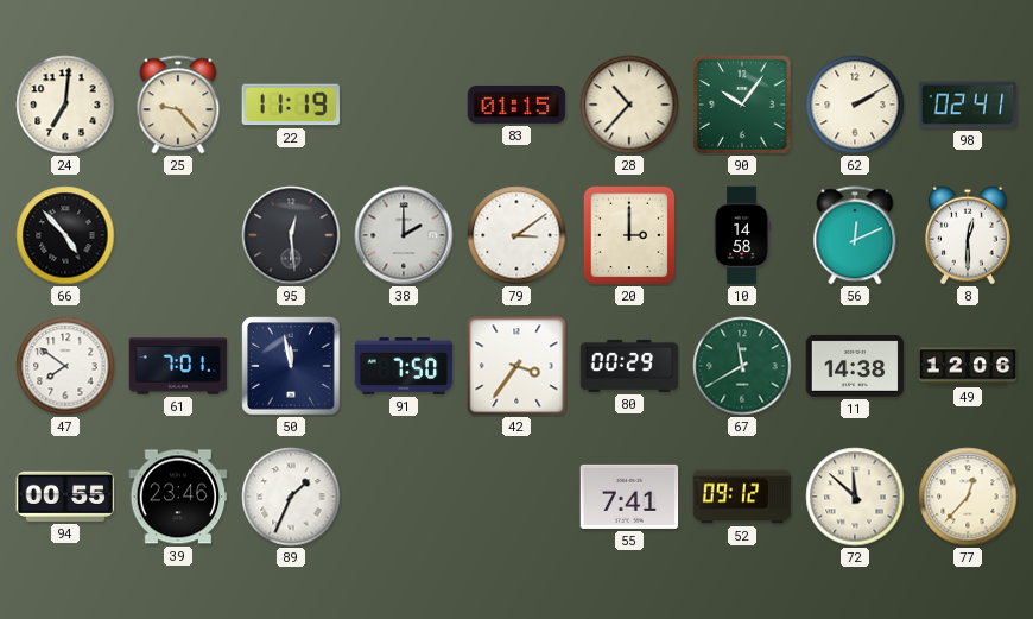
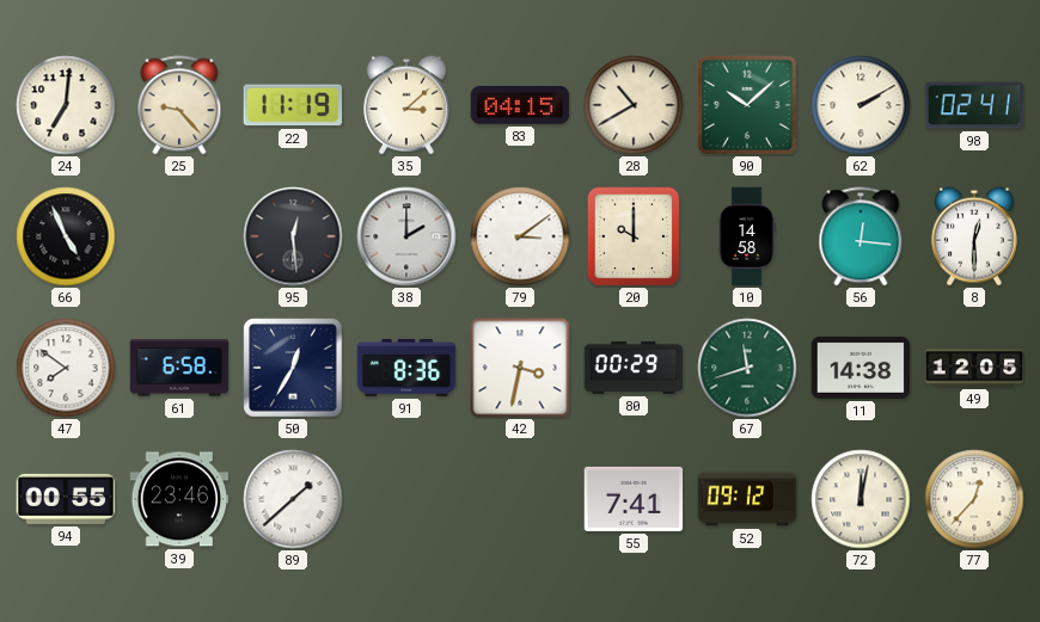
35: none -> 3:08
83: 01:15 -> 04:15
28: 10:37 -> 10:40
90: 10:06 -> 10:08
66: 4:53 -> 4:56
20: 3:00 -> 10:00
56: 12:11 -> 12:16
61: 7:01 -> 6:58
50: 11:58 -> 12:35
91: 7:50 -> 8:36
42: 3:36 -> 3:32
67: 11:40 -> 11:42
49: 12:06 -> 12:05
89: 1:34 -> 1:38
72: 11:52 -> 12:02
